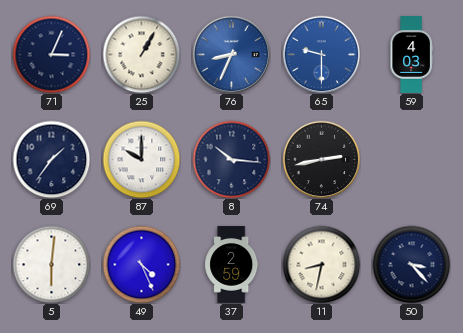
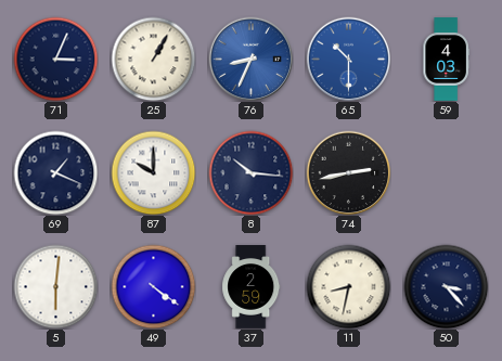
65: 9:30 -> 10:30
69: 1:36 -> 1:19
49: 4:26 -> 4:21
